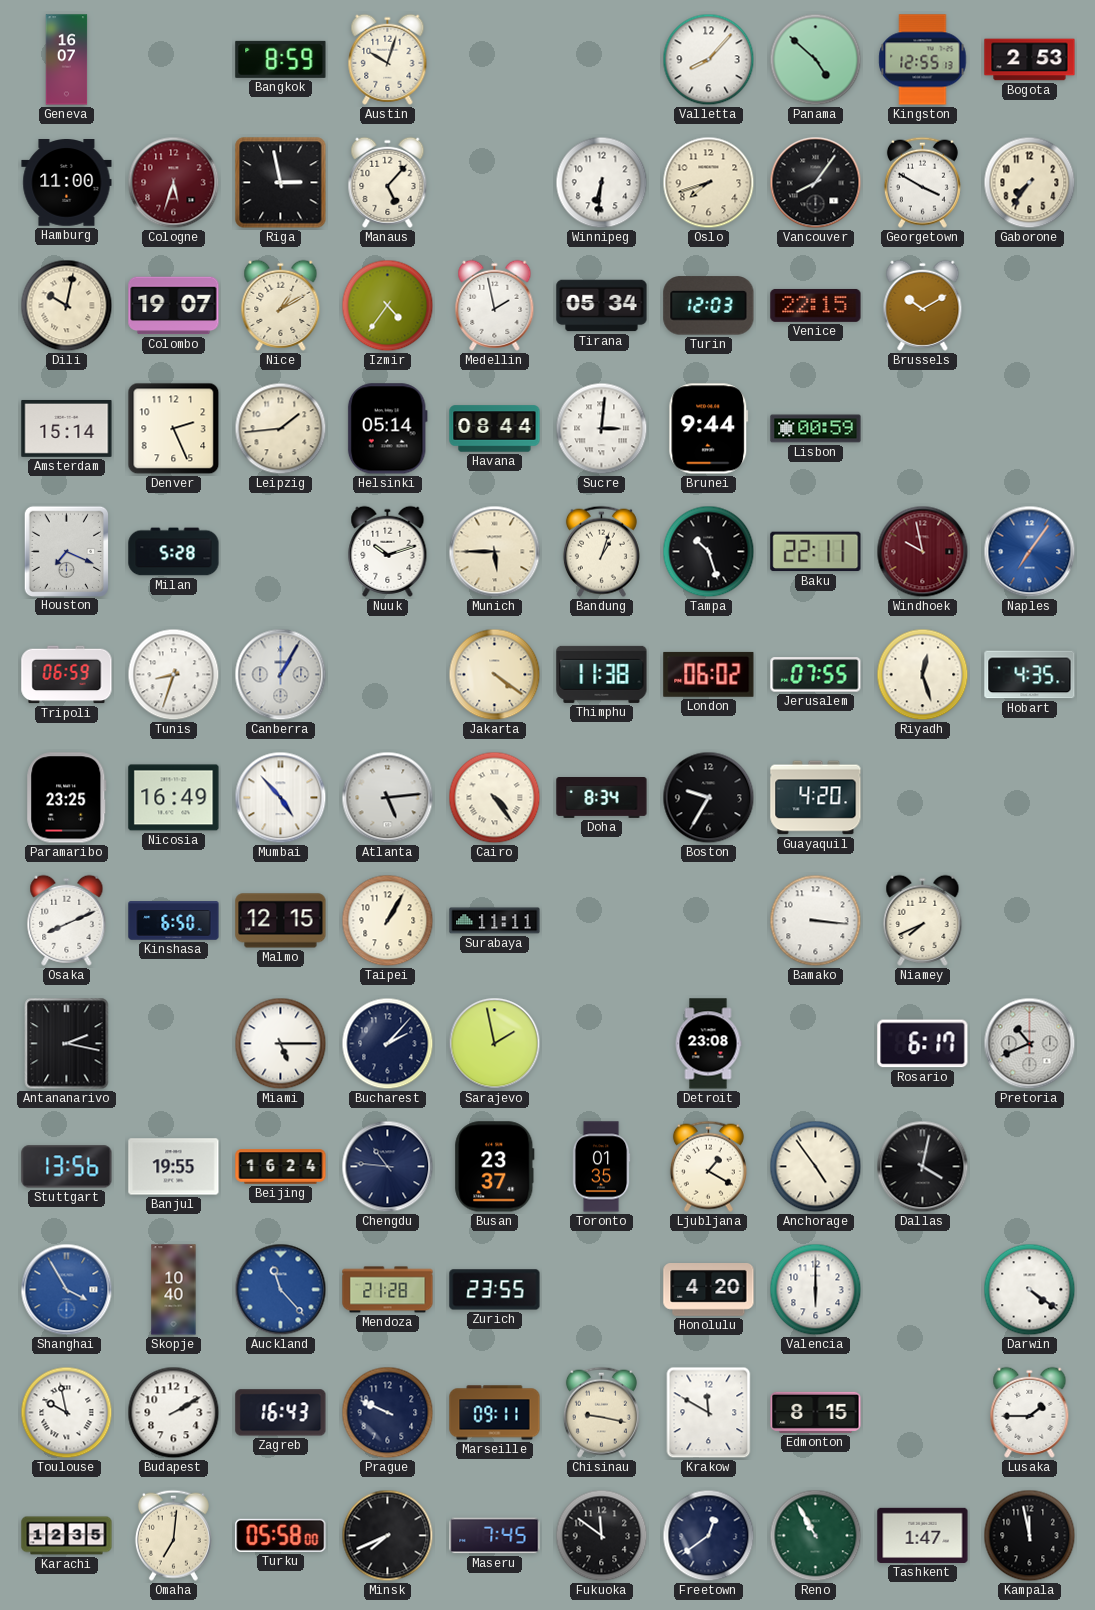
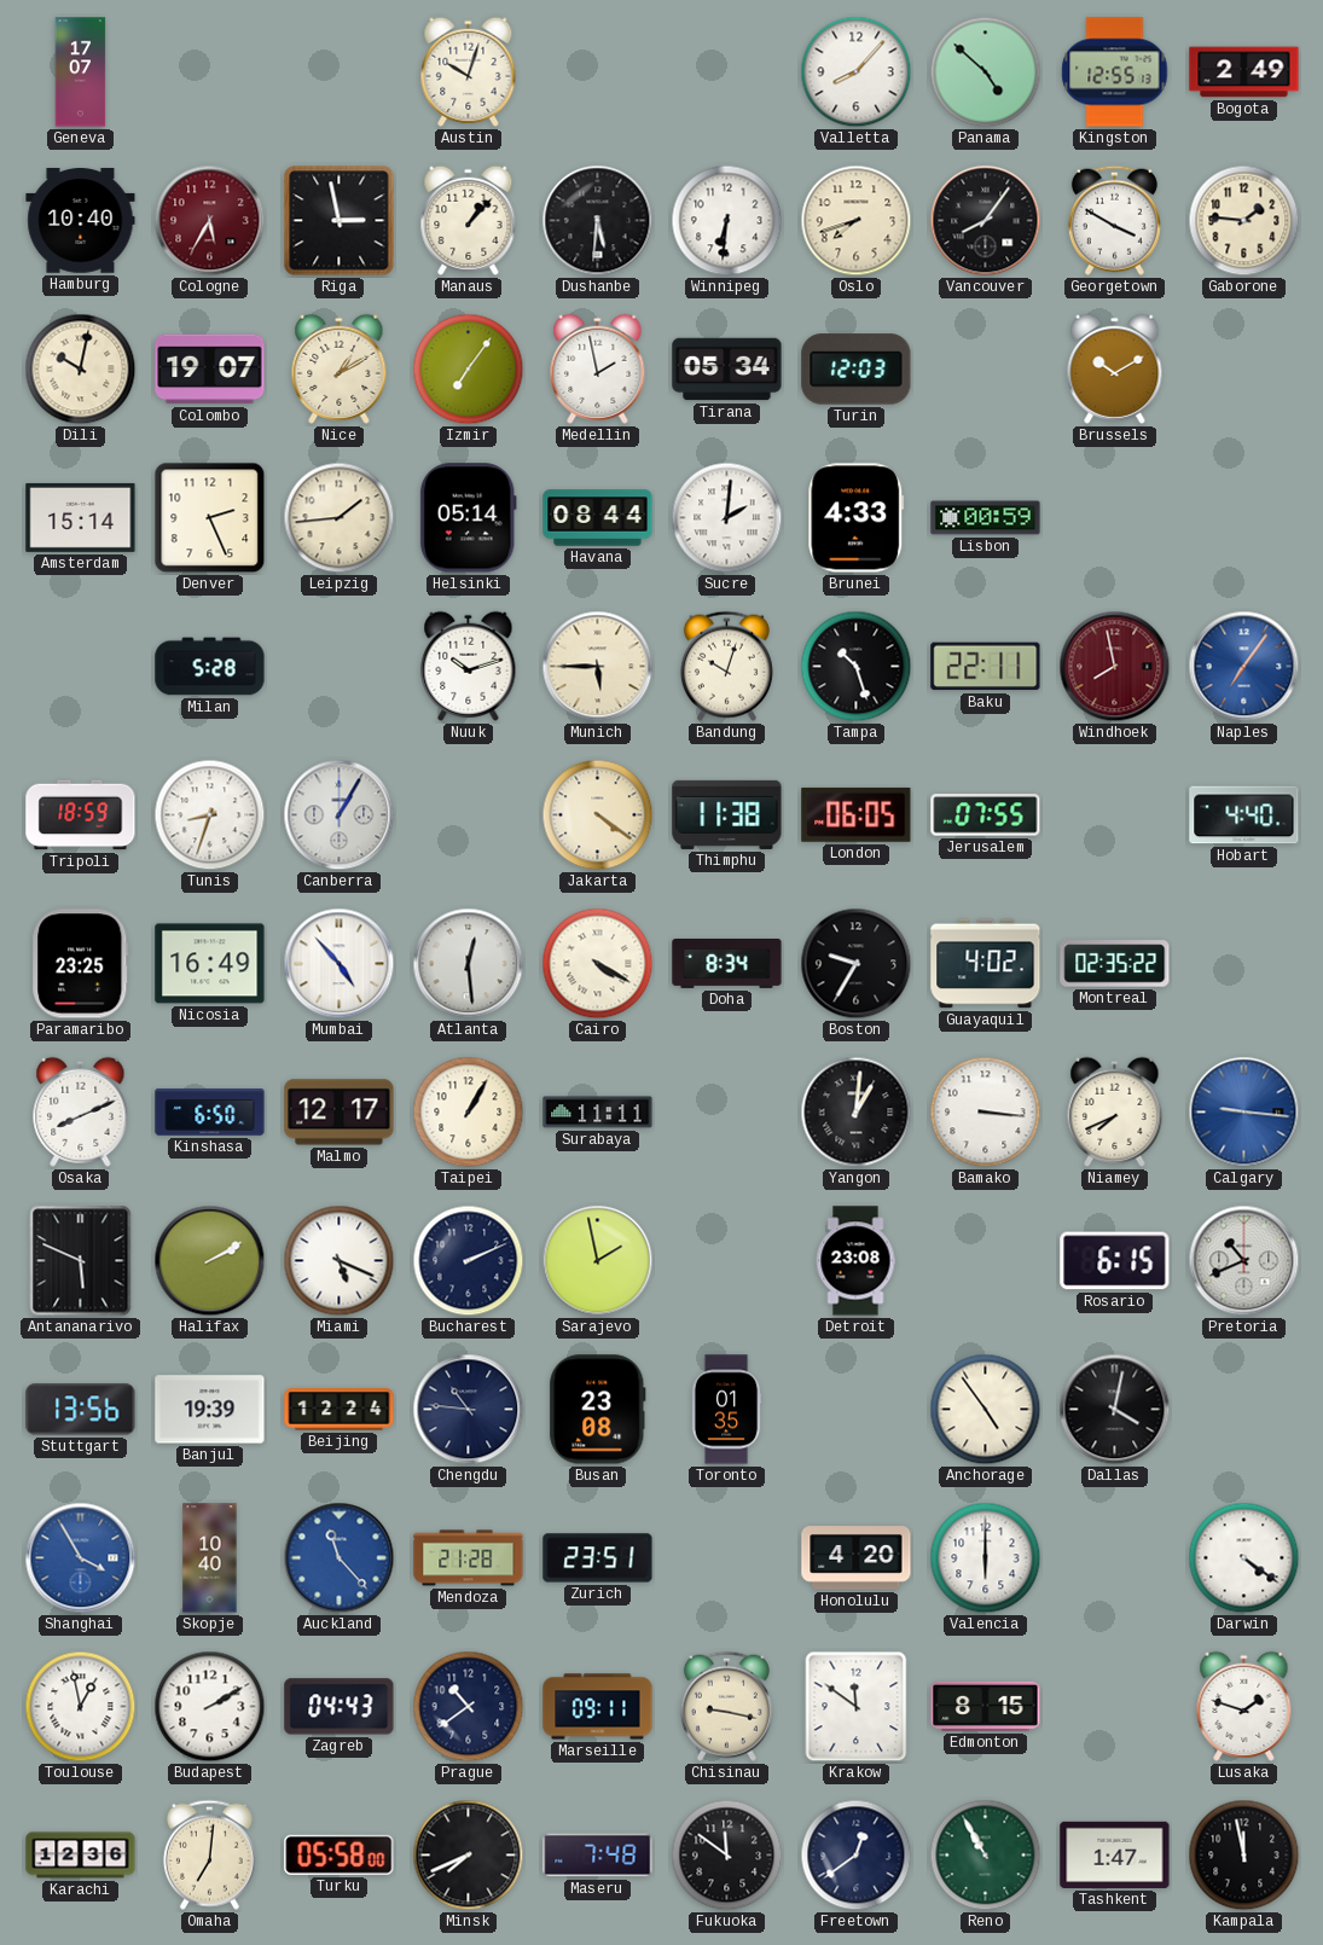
Geneva: 16:07 -> 17:07
Bangkok: 8:59 -> none
Bogota: 2:53 -> 2:49
Hamburg: 11:00 -> 10:40
Cologne: 5:33 -> 5:35
Manaus: 5:07 -> 1:07
Dushanbe: none -> 5:31
Gaborone: 7:36 -> 1:46
Izmir: 4:36 -> 7:06
Venice: 22:15 -> none
Sucre: 3:01 -> 2:01
Brunei: 9:44 -> 4:33
Houston: 7:19 -> none
Bandung: 1:03 -> 10:03
Windhoek: 9:58 -> 7:58
Tripoli: 06:59 -> 18:59
London: 06:02 -> 06:05
Riyadh: 12:27 -> none
Hobart: 4:35 -> 4:40
Atlanta: 5:14 -> 12:29
Cairo: 4:24 -> 4:20
Guayaquil: 4:20 -> 4:02
Montreal: none -> 02:35
Malmo: 12:15 -> 12:17
Yangon: none -> 1:01
Calgary: none -> 9:16
Antananarivo: 2:17 -> 5:49
Halifax: none -> 2:10
Miami: 5:15 -> 5:19
Bucharest: 2:07 -> 2:11
Rosario: 6:17 -> 6:15
Banjul: 19:55 -> 19:39
Beijing: 16:24 -> 12:24
Busan: 23:37 -> 23:08
Ljubljana: 1:20 -> none
Zurich: 23:55 -> 23:51
Toulouse: 9:58 -> 12:58
Zagreb: 16:43 -> 04:43
Prague: 9:49 -> 10:39
Krakow: 11:50 -> 11:51
Lusaka: 1:45 -> 1:48
Karachi: 12:35 -> 12:36
Maseru: 7:45 -> 7:48
